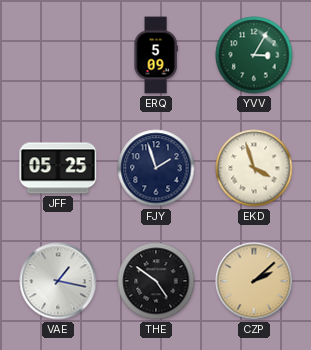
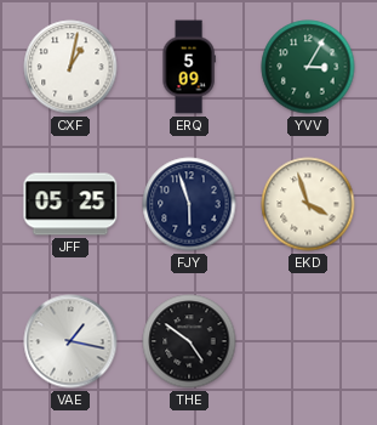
CXF: none -> 1:02
FJY: 1:57 -> 5:57
CZP: 2:08 -> none
